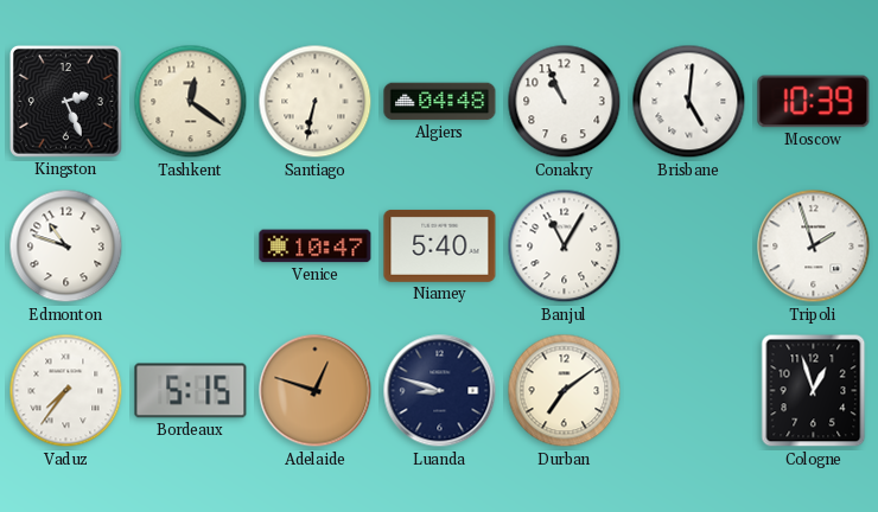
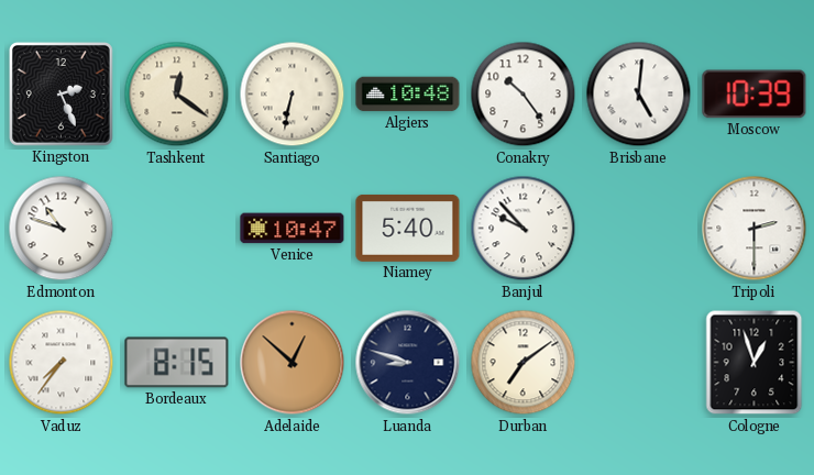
Algiers: 04:48 -> 10:48
Conakry: 10:56 -> 10:24
Banjul: 11:05 -> 9:53
Tripoli: 1:57 -> 2:30
Bordeaux: 5:15 -> 8:15
Adelaide: 12:48 -> 12:52
